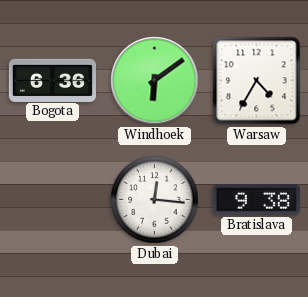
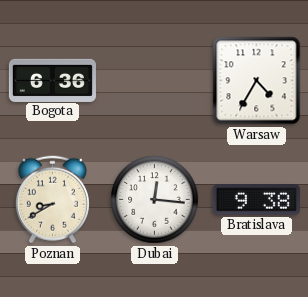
Windhoek: 6:09 -> none
Poznan: none -> 8:40
